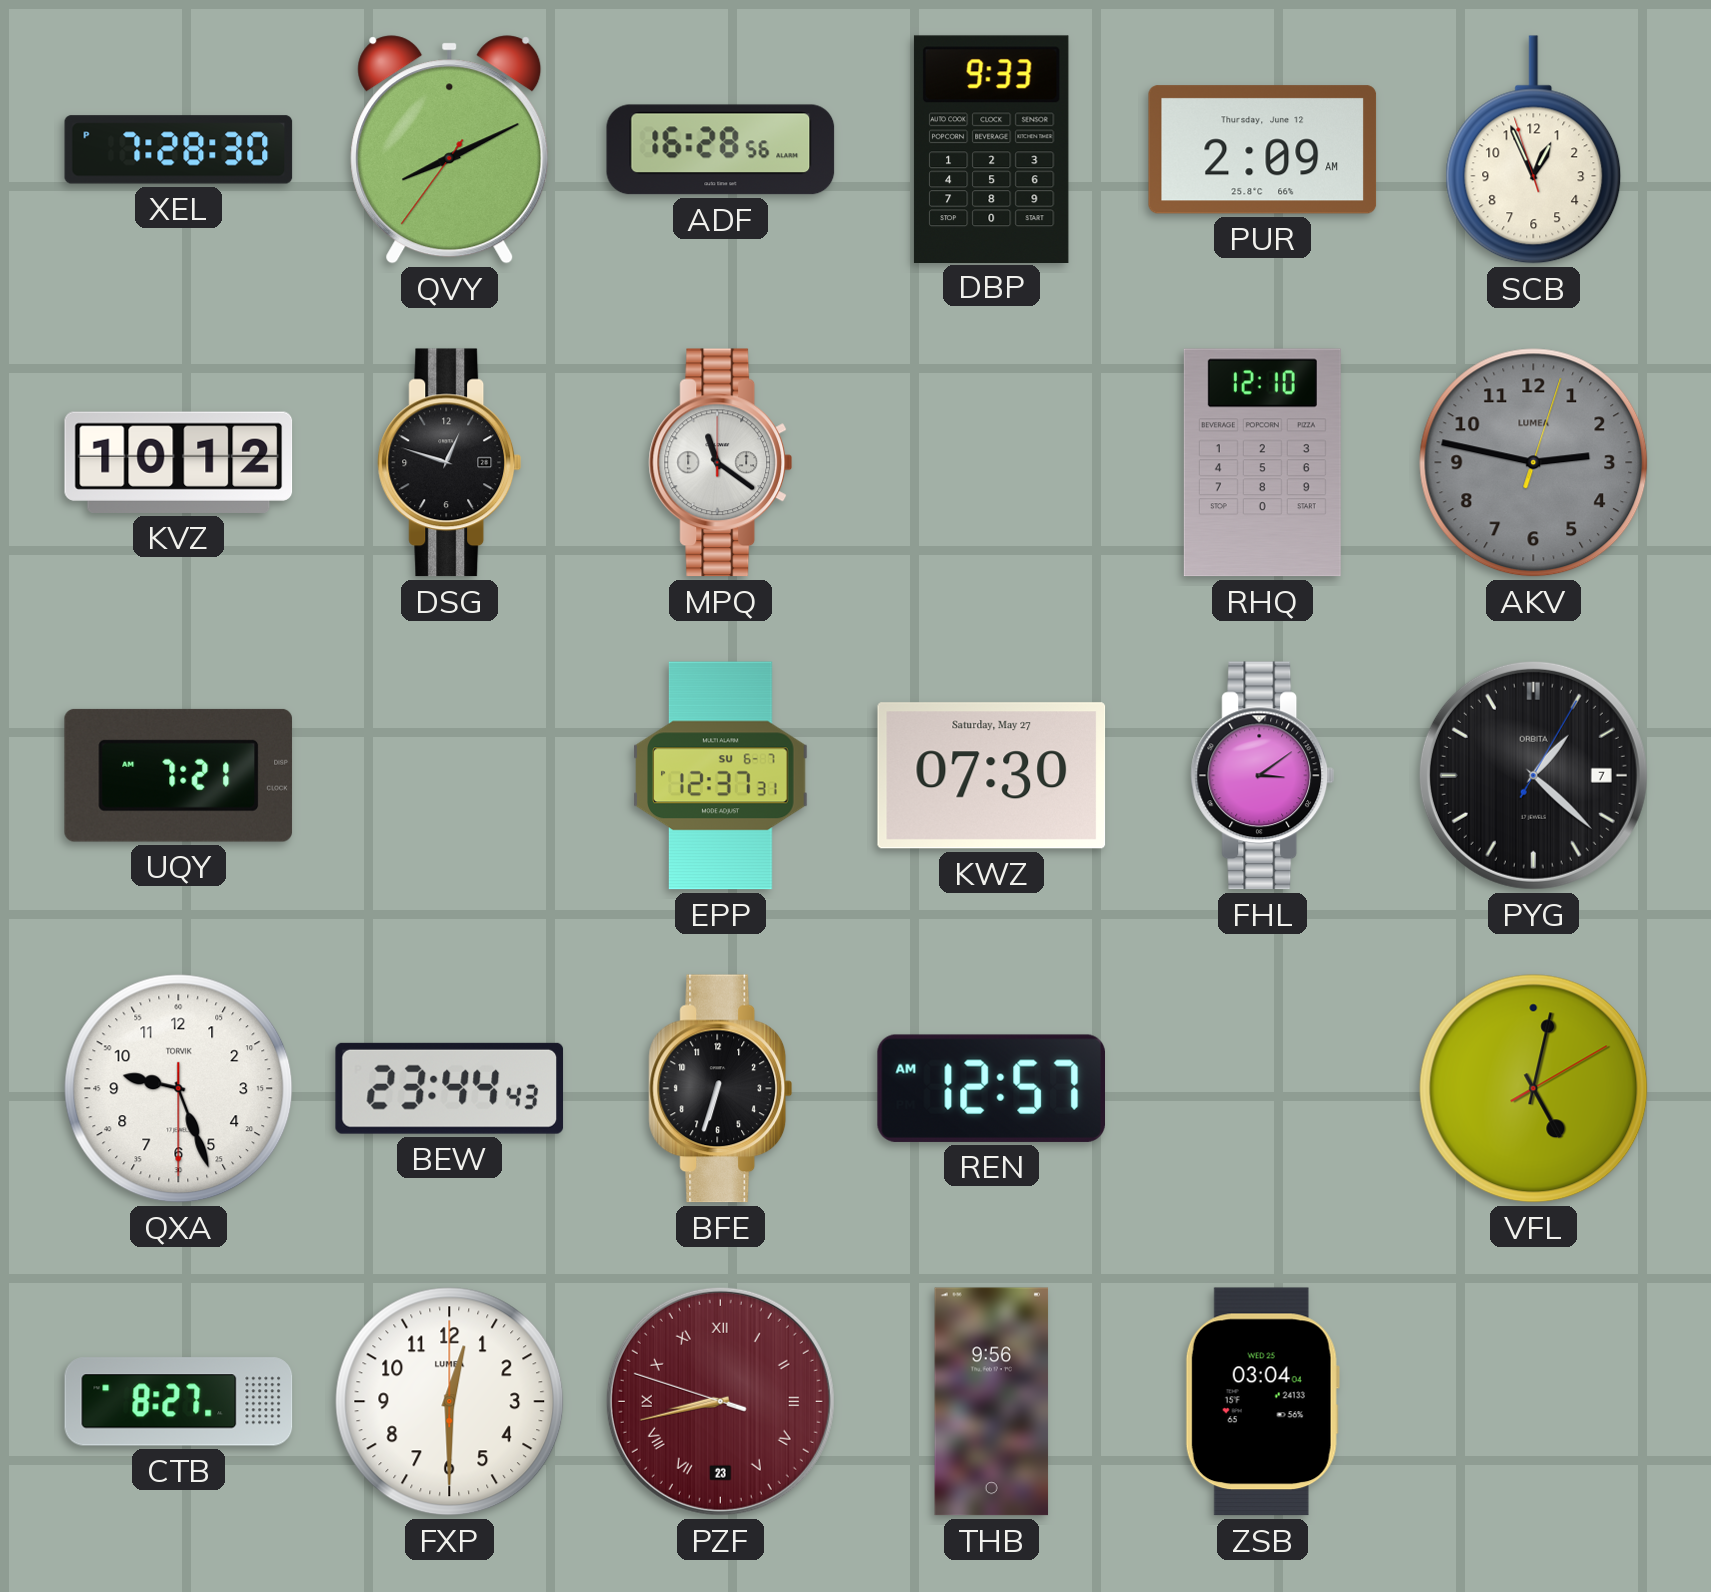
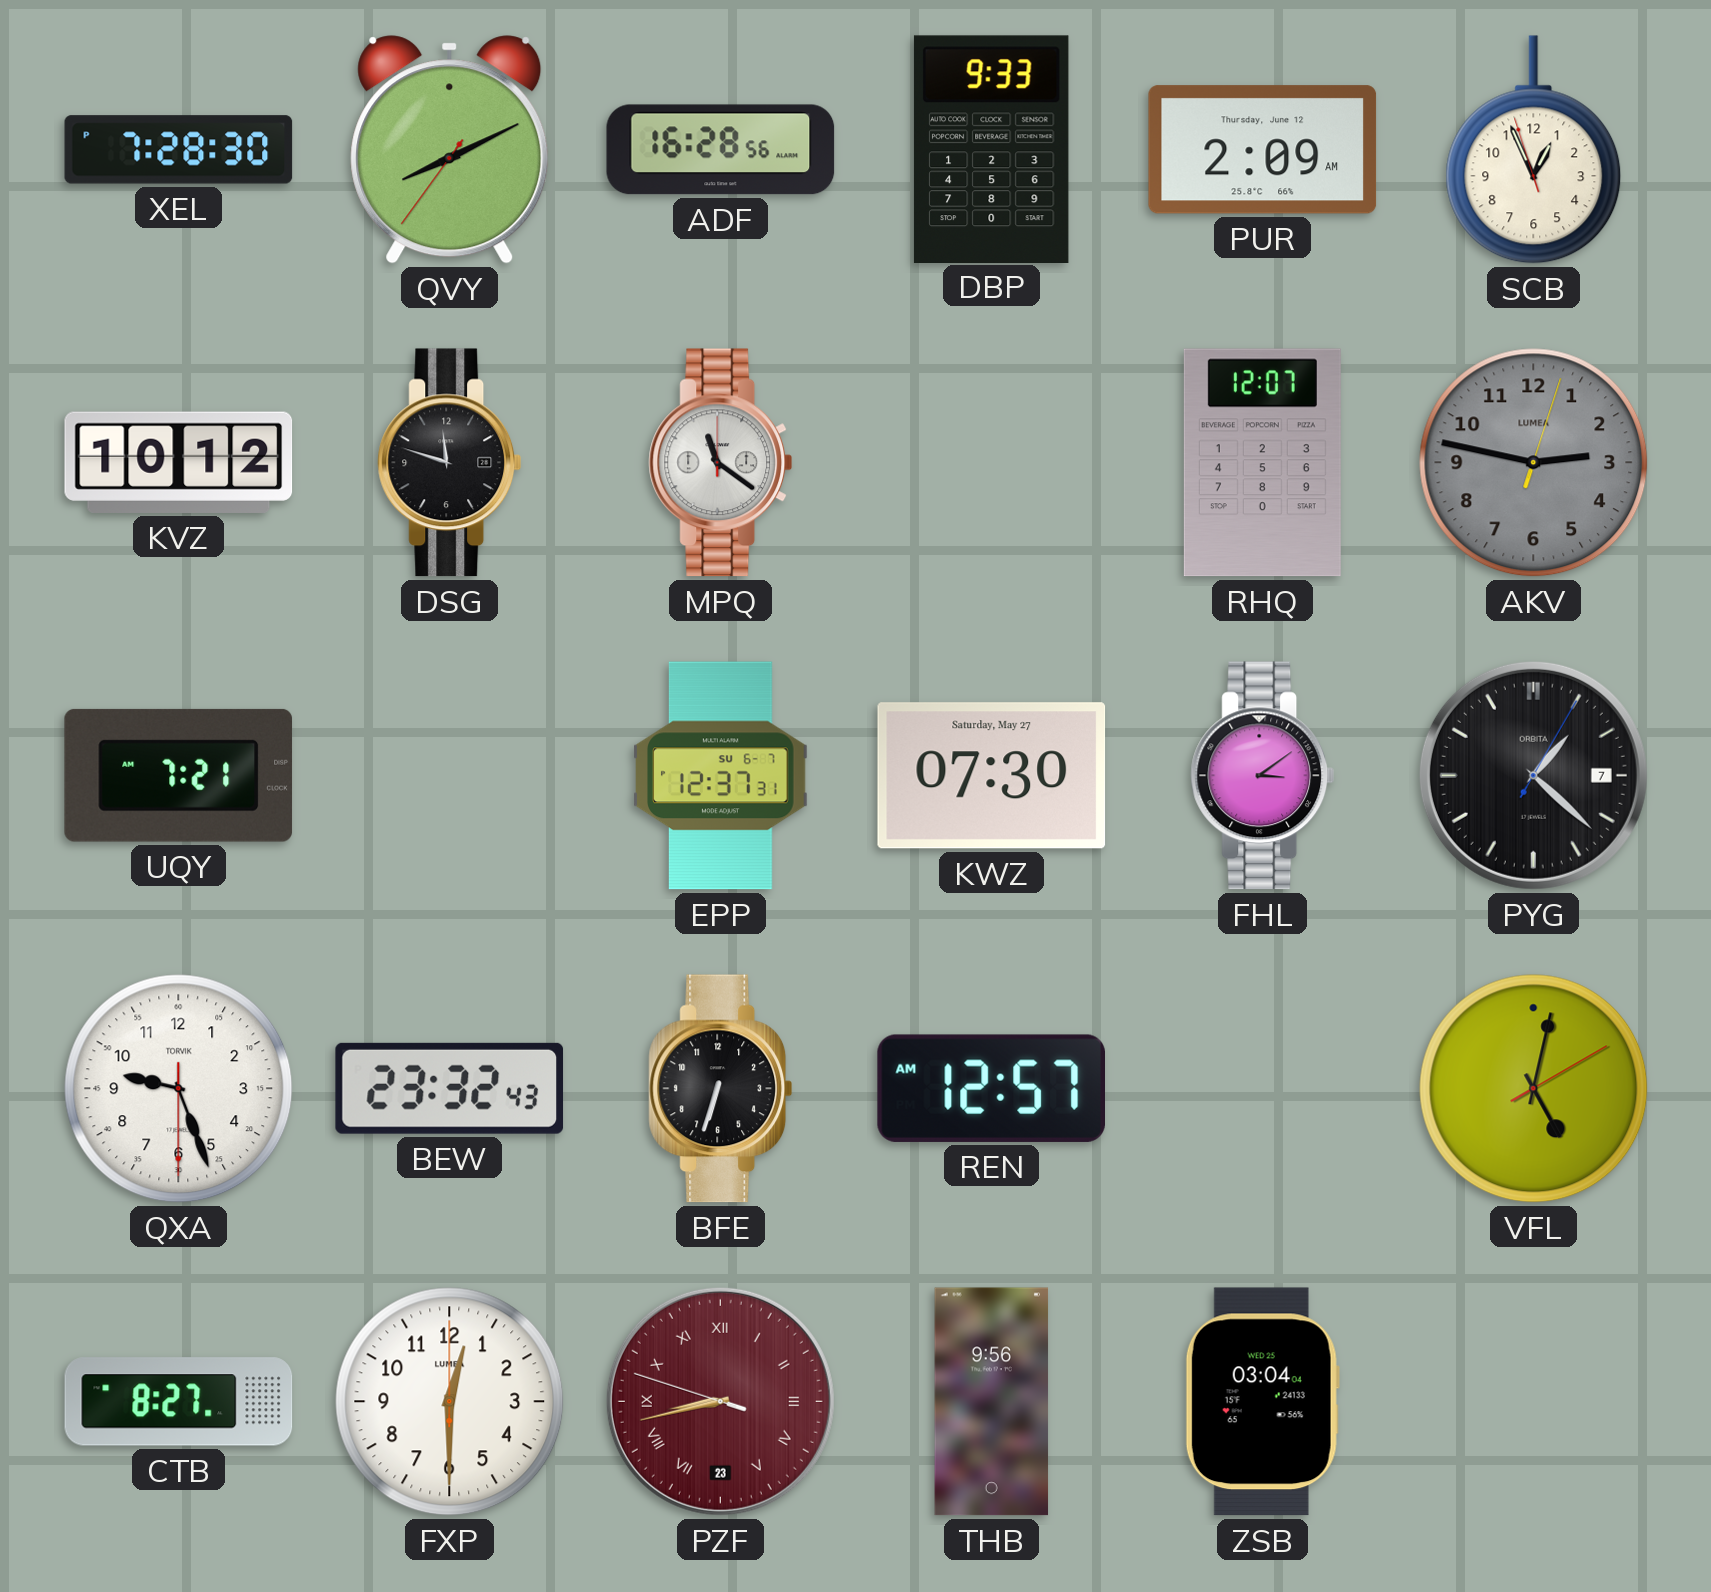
DSG: 12:48 -> 11:48
RHQ: 12:10 -> 12:07
BEW: 23:44 -> 23:32
